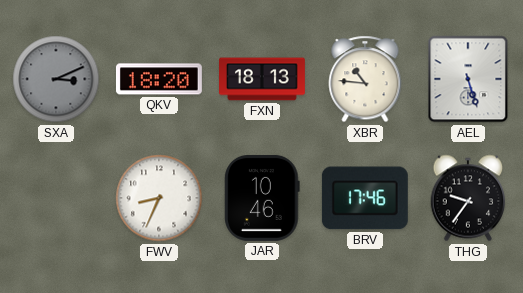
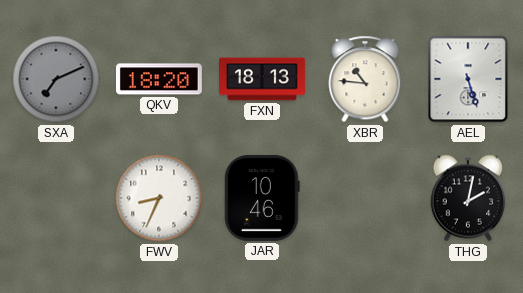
SXA: 3:11 -> 7:11
BRV: 17:46 -> none
THG: 9:36 -> 2:02
